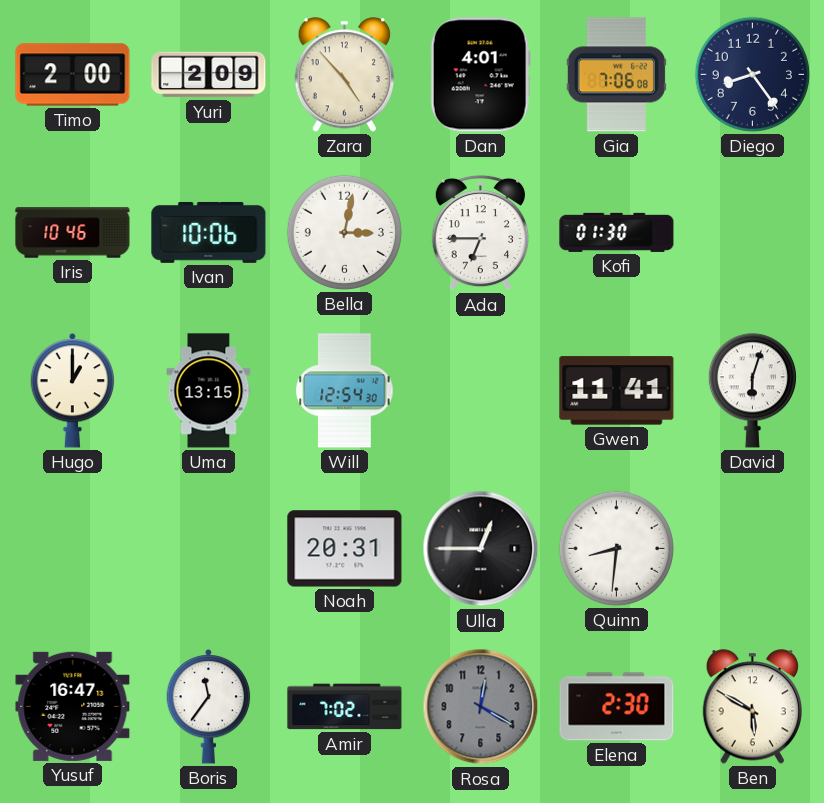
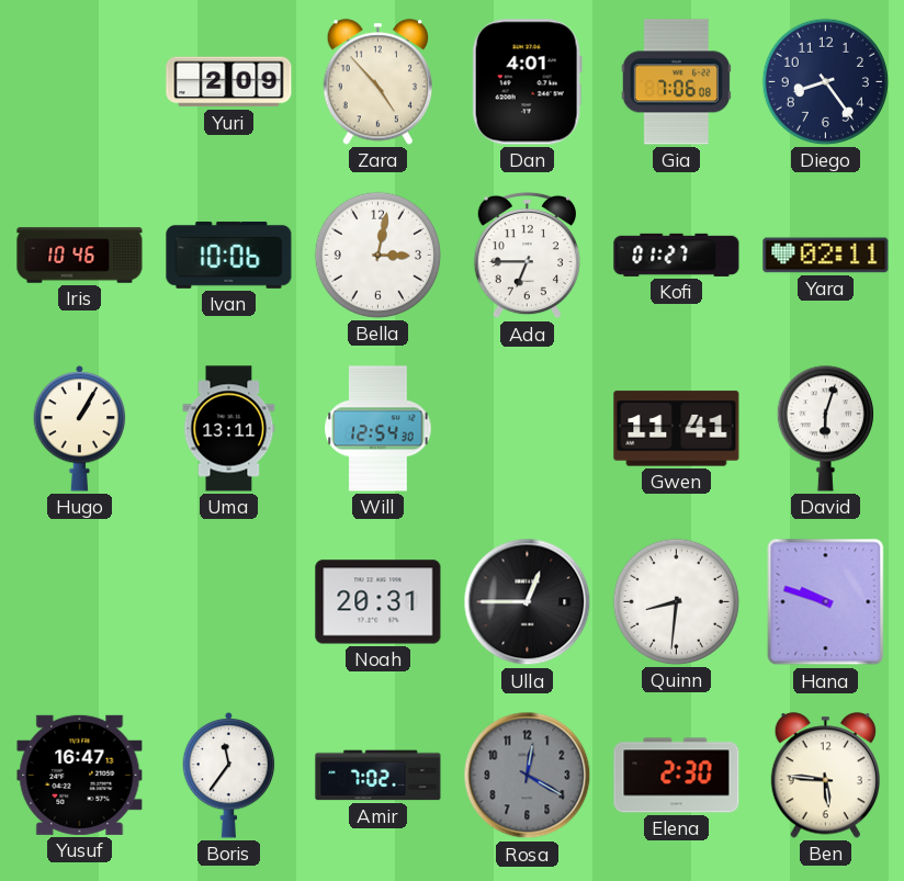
Timo: 2:00 -> none
Kofi: 01:30 -> 01:27
Yara: none -> 02:11
Hugo: 1:00 -> 1:05
Uma: 13:15 -> 13:11
Hana: none -> 9:48
Ben: 5:50 -> 5:46
